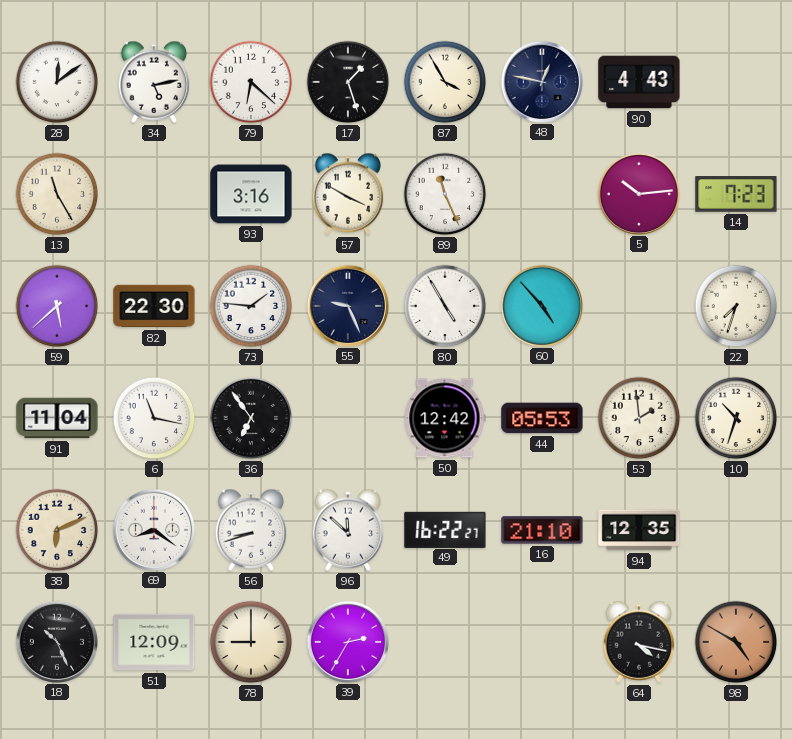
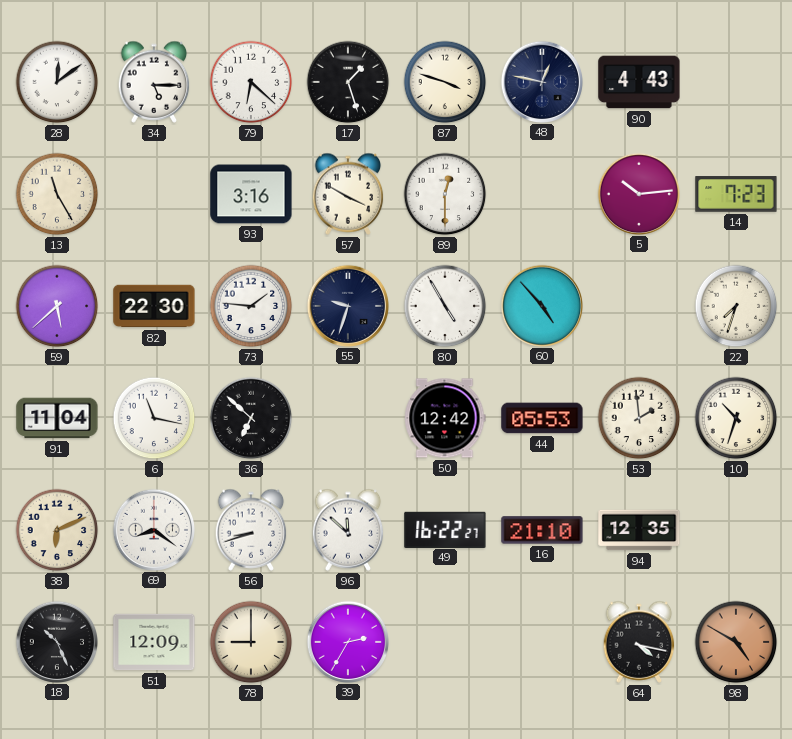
34: 5:13 -> 5:15
87: 3:55 -> 3:48
89: 11:26 -> 12:30
55: 9:26 -> 9:33
36: 6:54 -> 6:52
